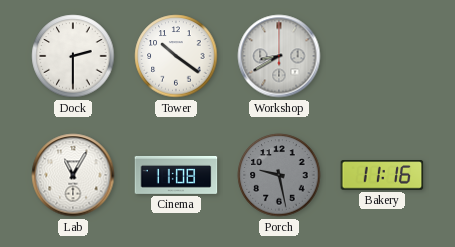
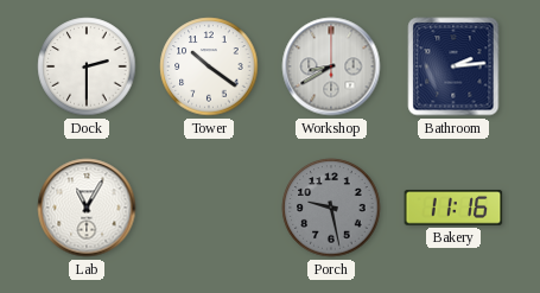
Bathroom: none -> 2:14
Cinema: 11:08 -> none
